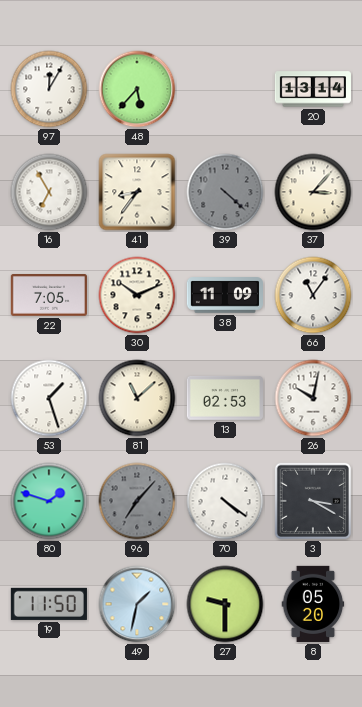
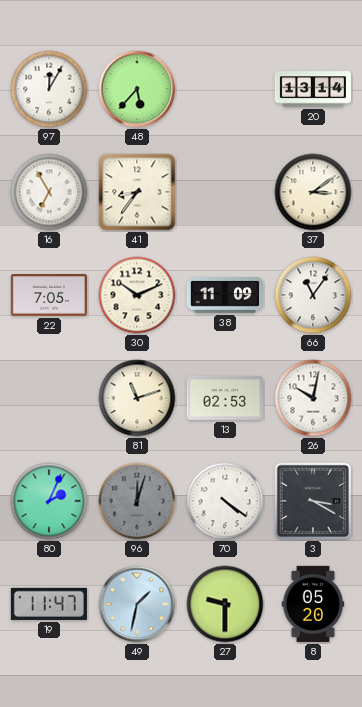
39: 4:22 -> none
37: 3:07 -> 3:09
53: 1:27 -> none
81: 11:08 -> 11:12
80: 1:48 -> 2:04
96: 7:07 -> 12:03
19: 11:50 -> 11:47
